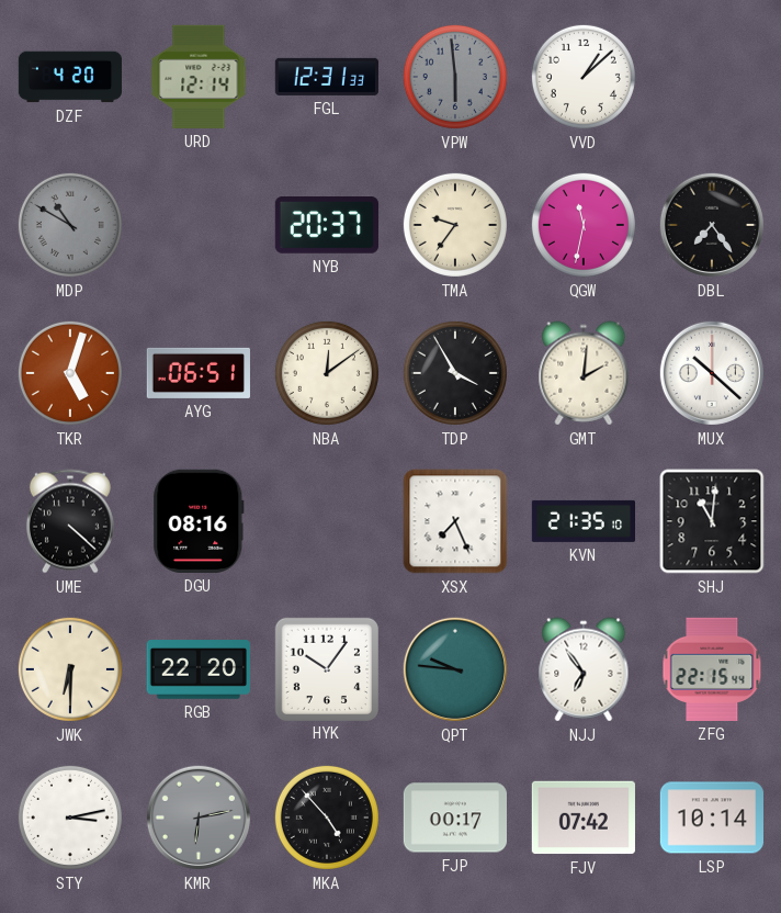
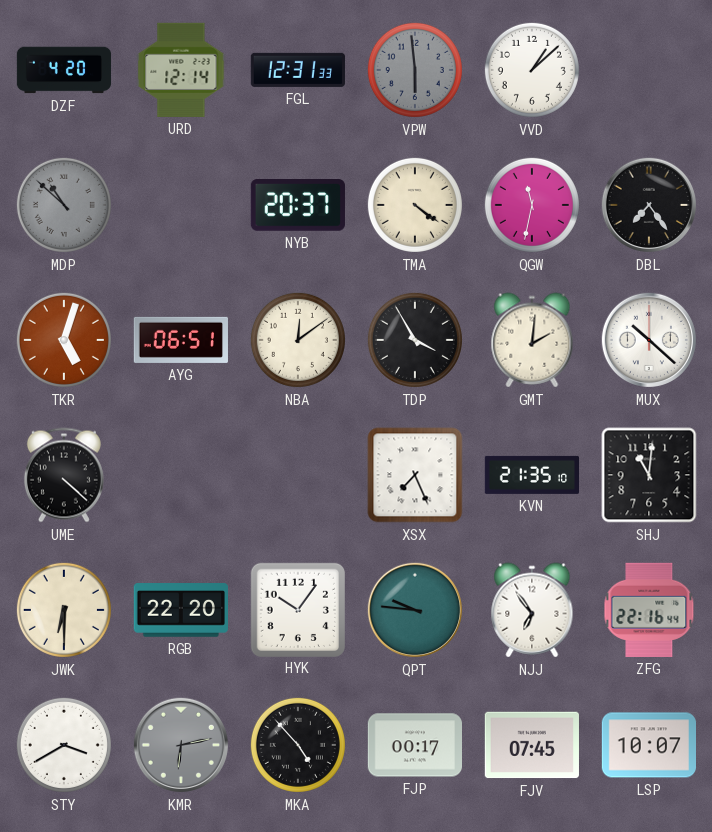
MDP: 10:50 -> 10:52
TMA: 9:36 -> 4:21
DGU: 08:16 -> none
ZFG: 22:15 -> 22:16
STY: 3:13 -> 3:40
FJV: 07:42 -> 07:45
LSP: 10:14 -> 10:07
